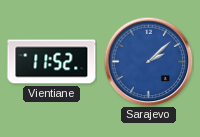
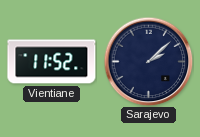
Sarajevo dial: blue -> navy
